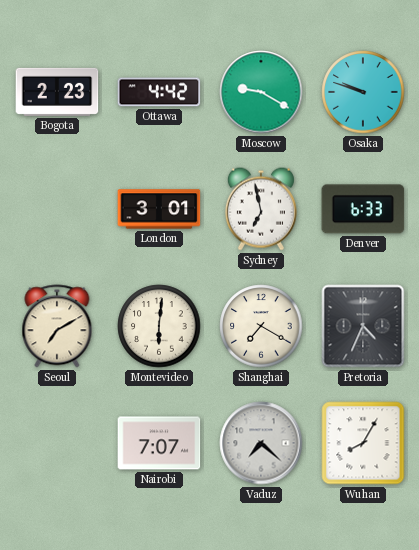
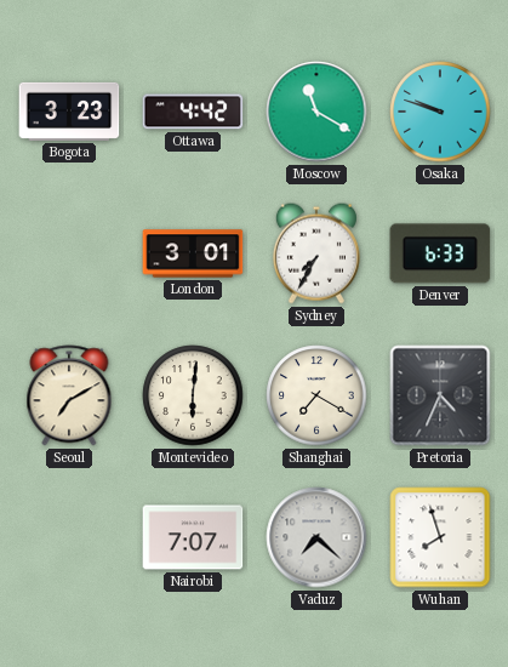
Bogota: 2:23 -> 3:23
Moscow: 9:20 -> 11:20
Sydney: 6:58 -> 7:35
Wuhan: 8:05 -> 7:57
